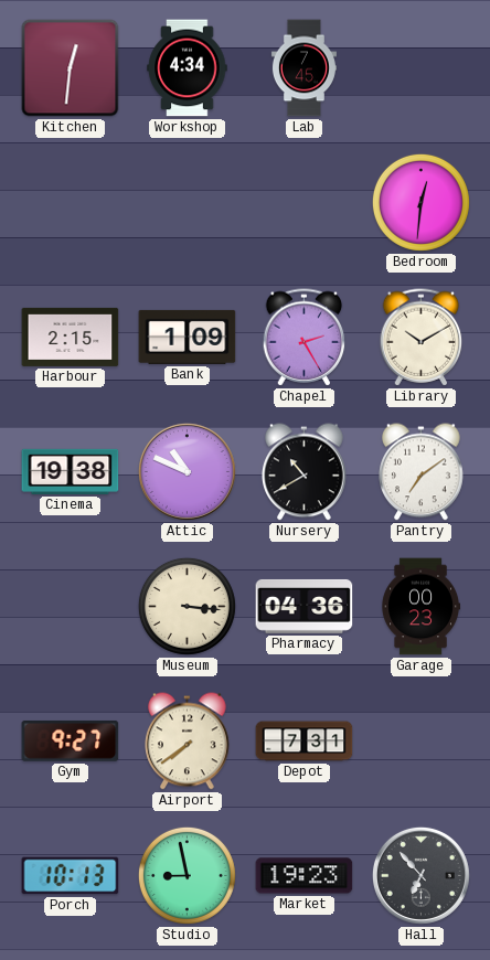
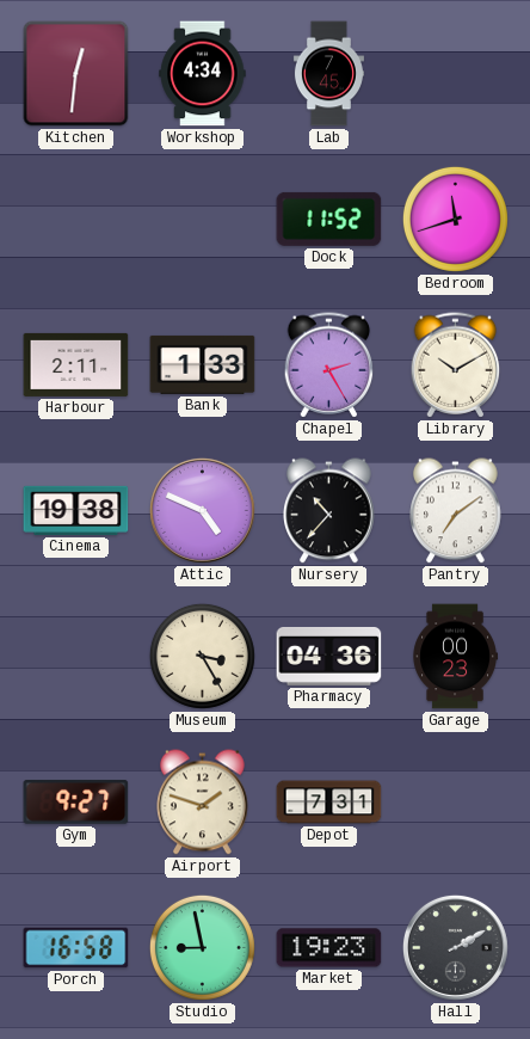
Dock: none -> 11:52
Bedroom: 12:31 -> 11:42
Harbour: 2:15 -> 2:11
Bank: 1:09 -> 1:33
Attic: 10:49 -> 4:49
Nursery: 10:40 -> 10:37
Museum: 3:16 -> 3:25
Airport: 7:39 -> 1:48
Porch: 10:13 -> 16:58
Hall: 6:53 -> 2:10
